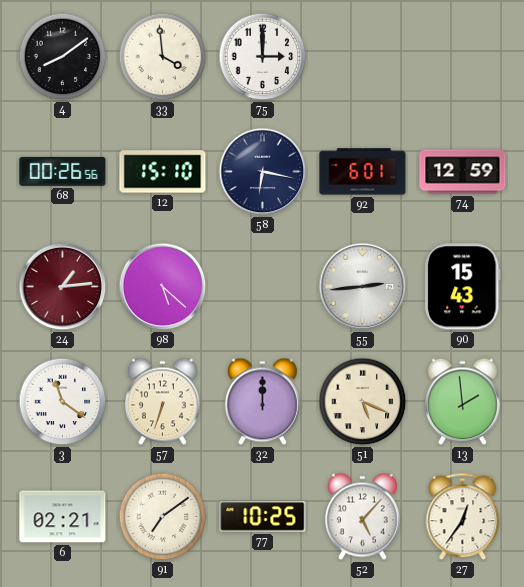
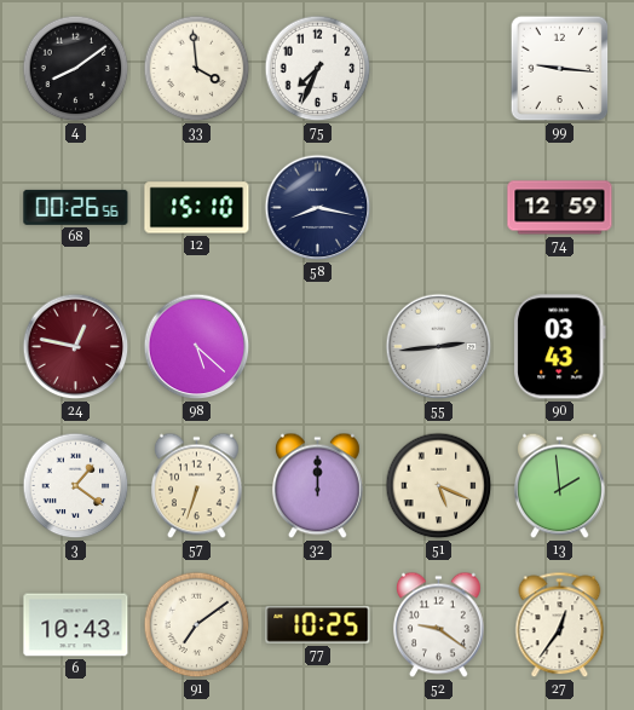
75: 3:00 -> 7:34
99: none -> 9:16
58: 6:17 -> 8:17
92: 6:01 -> none
24: 1:14 -> 12:47
90: 15:43 -> 03:43
3: 11:21 -> 1:21
6: 02:21 -> 10:43
52: 5:07 -> 9:21
